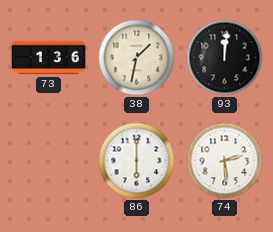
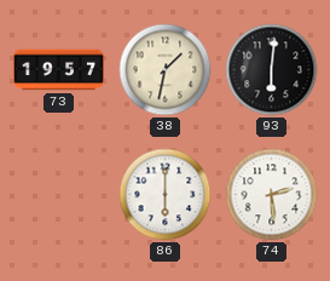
73: 1:36 -> 19:57
93: 12:01 -> 6:01
